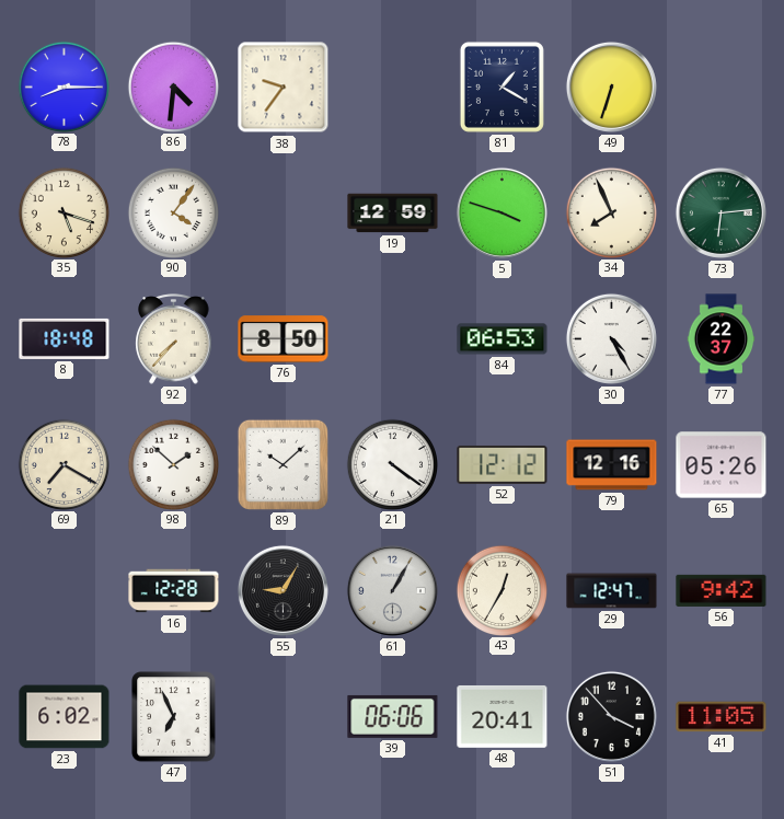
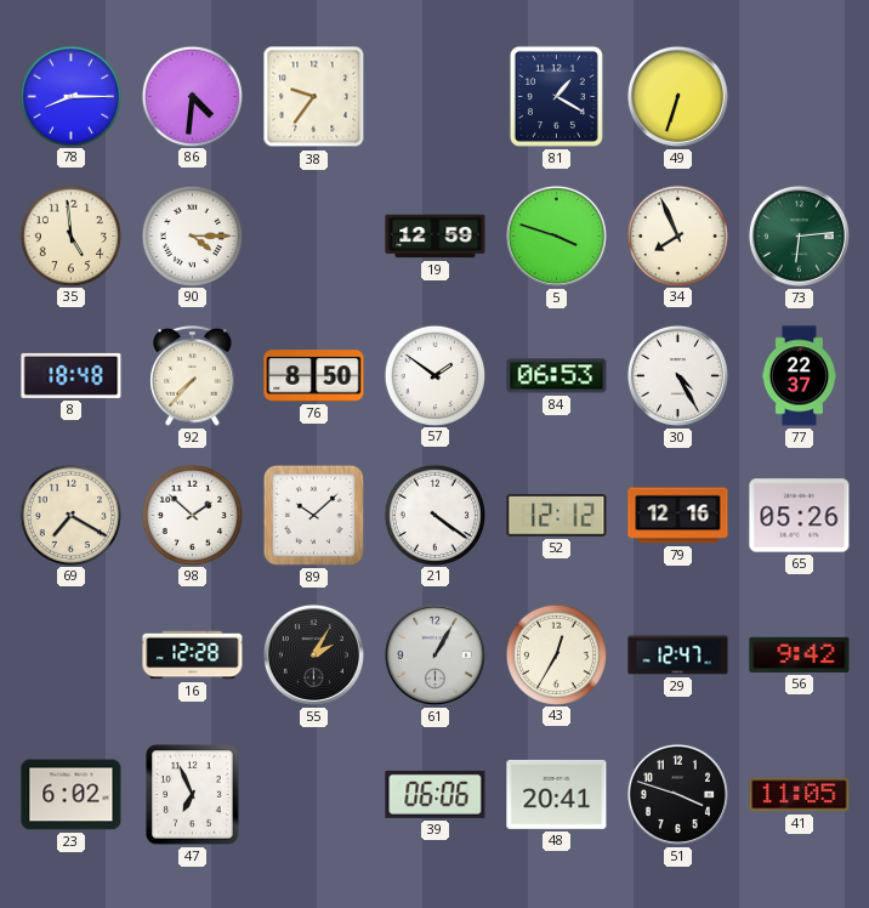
35: 5:18 -> 4:59
90: 4:06 -> 4:15
57: none -> 1:51
55: 9:05 -> 2:05
51: 3:53 -> 3:48
